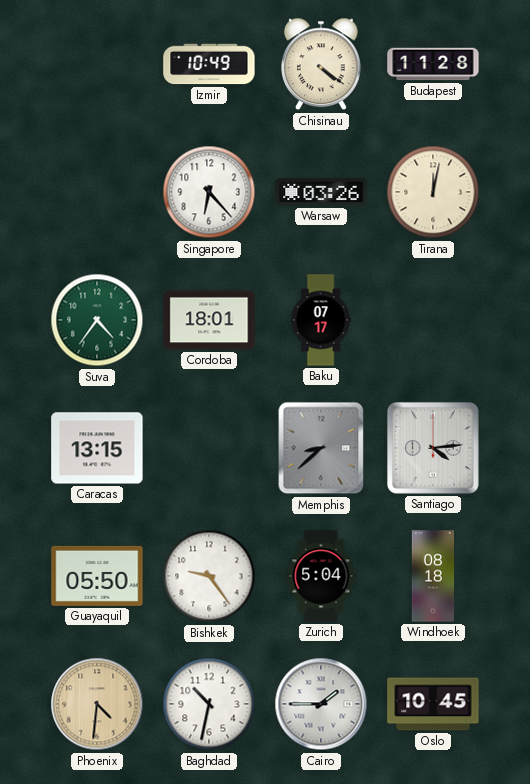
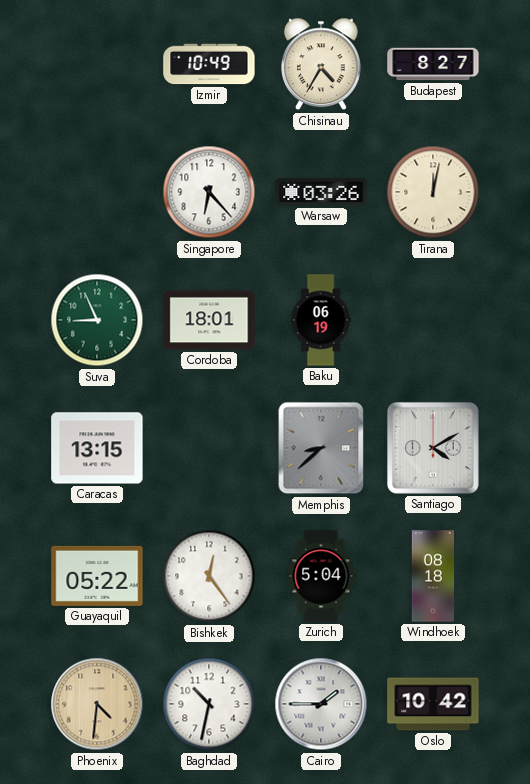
Chisinau: 4:21 -> 4:35
Budapest: 11:28 -> 8:27
Suva: 4:36 -> 8:56
Baku: 07:17 -> 06:19
Santiago: 4:14 -> 4:10
Guayaquil: 05:50 -> 05:22
Bishkek: 9:24 -> 12:24
Oslo: 10:45 -> 10:42
